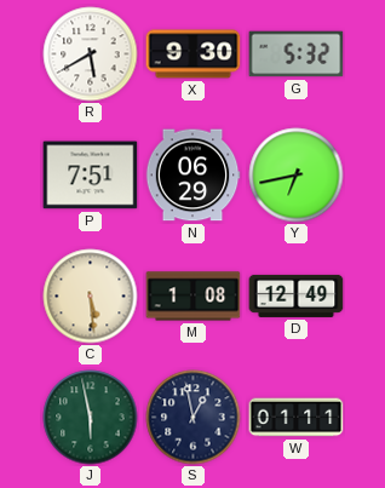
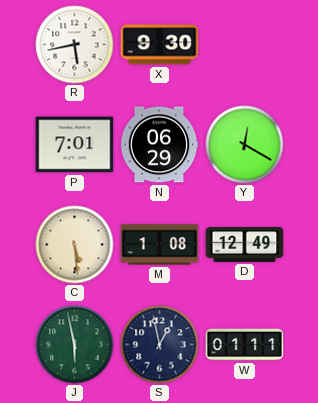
R: 5:40 -> 5:43
G: 5:32 -> none
P: 7:51 -> 7:01
Y: 6:43 -> 12:20
